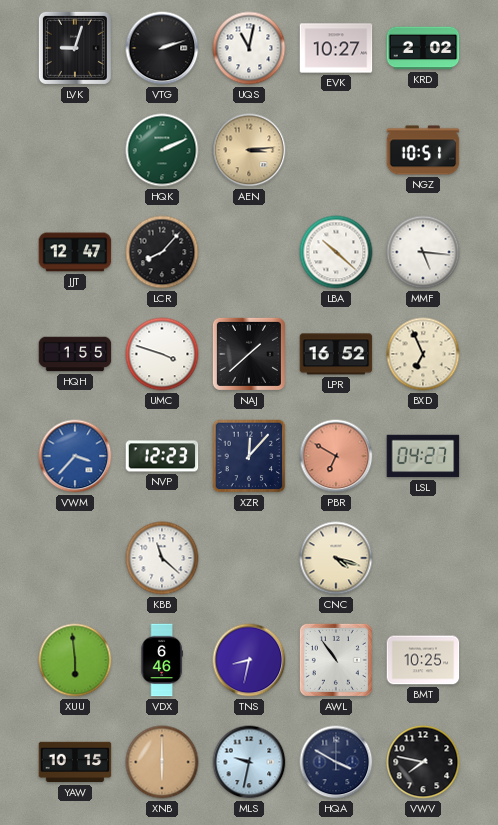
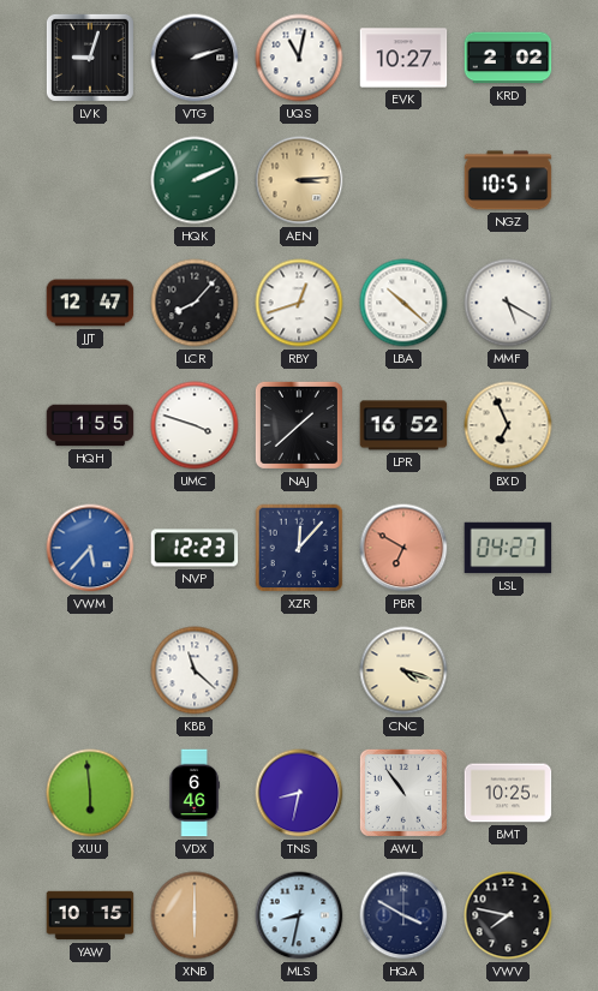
RBY: none -> 12:42
MMF: 5:16 -> 5:20
VWM: 3:37 -> 5:37
MLS: 9:32 -> 8:32
